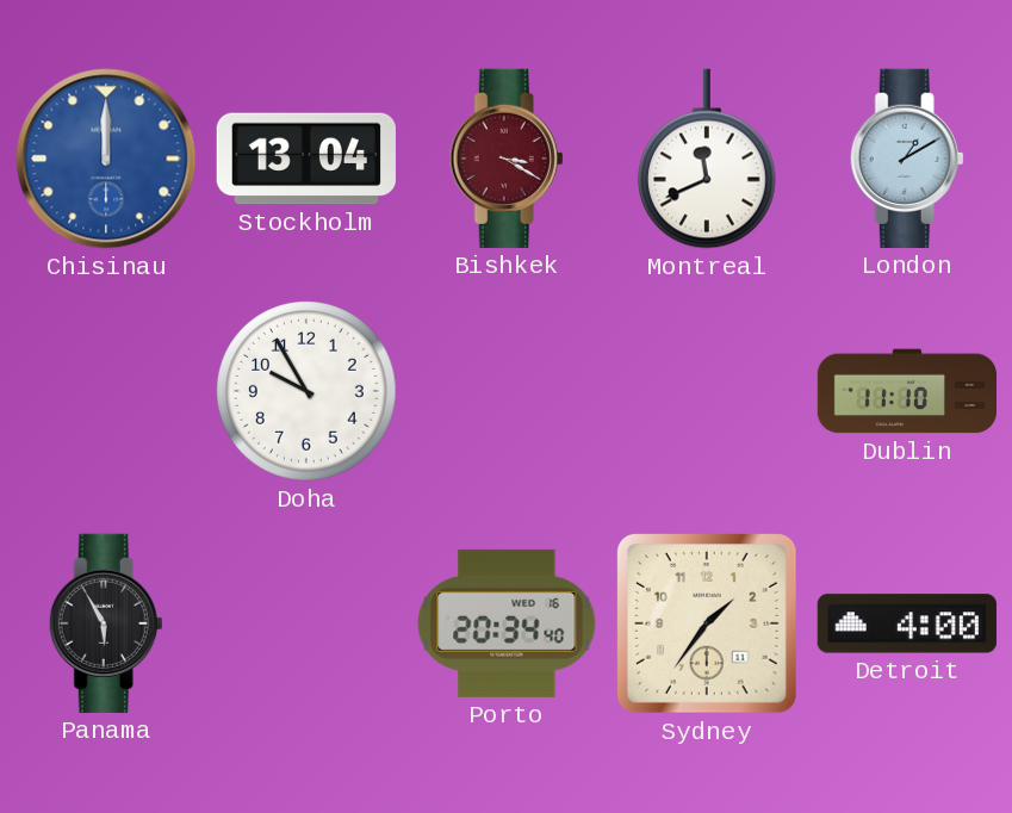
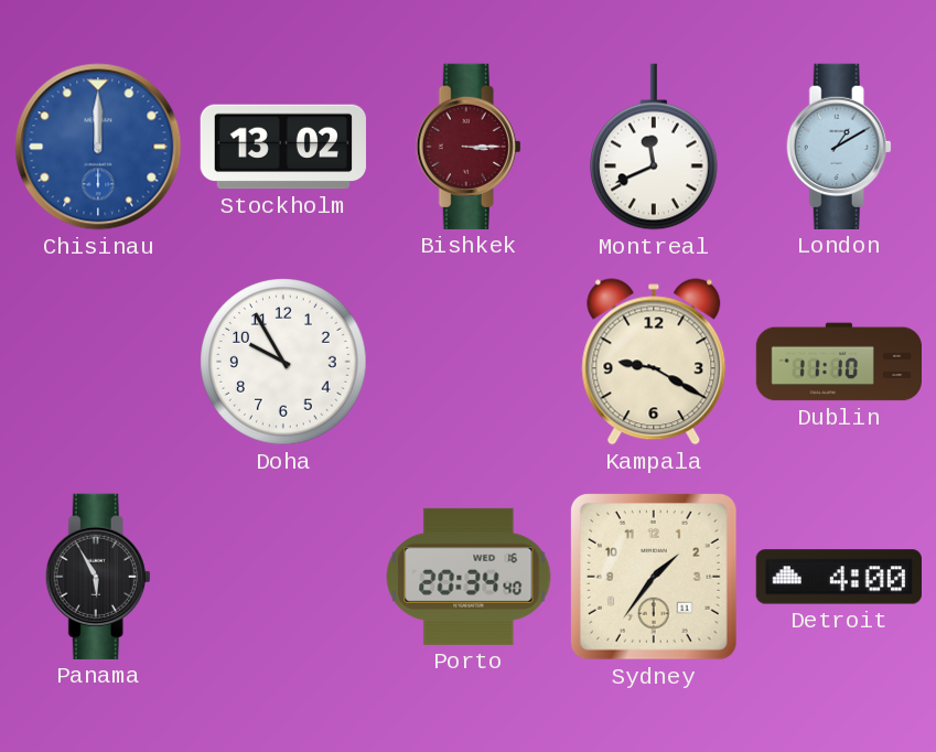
Stockholm: 13:04 -> 13:02
Bishkek: 3:20 -> 3:15
Kampala: none -> 9:20
